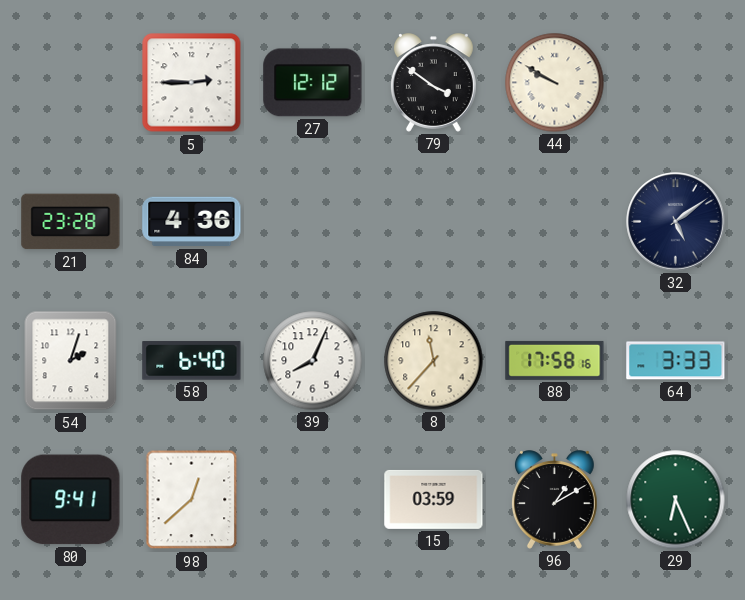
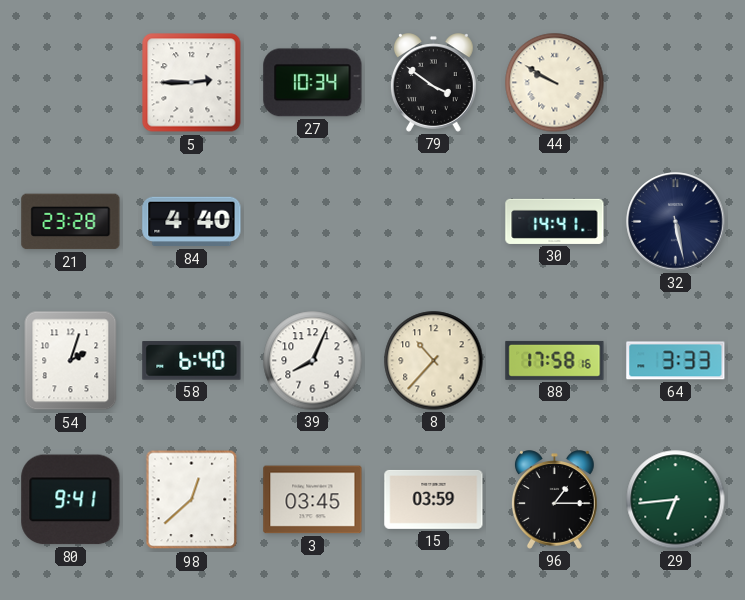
27: 12:12 -> 10:34
84: 4:36 -> 4:40
30: none -> 14:41
32: 5:09 -> 5:28
8: 11:37 -> 10:37
3: none -> 03:45
96: 1:10 -> 1:15
29: 6:26 -> 6:44
